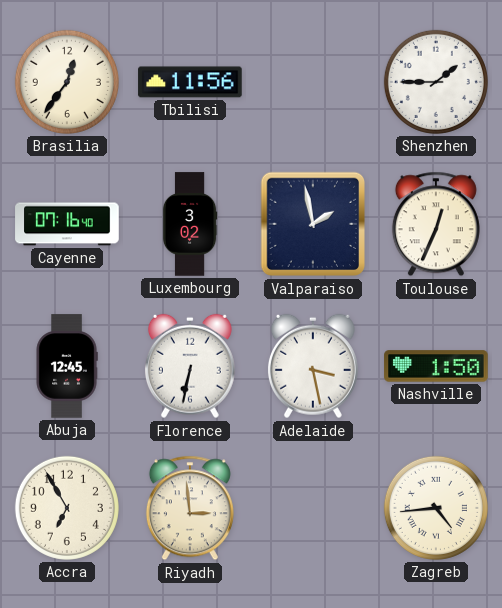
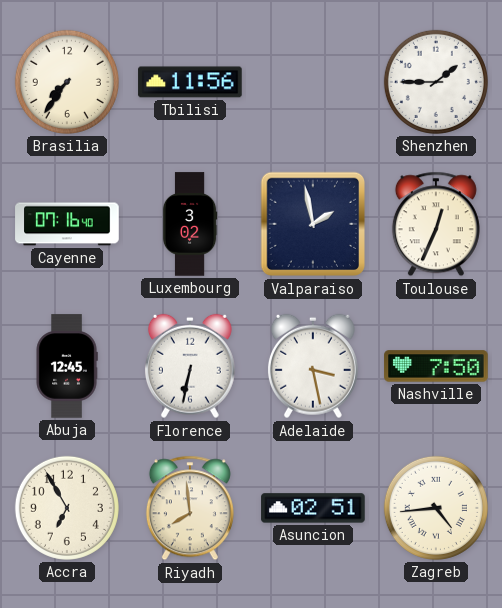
Brasilia: 12:36 -> 7:36
Nashville: 1:50 -> 7:50
Riyadh: 2:59 -> 7:59
Asuncion: none -> 02:51
